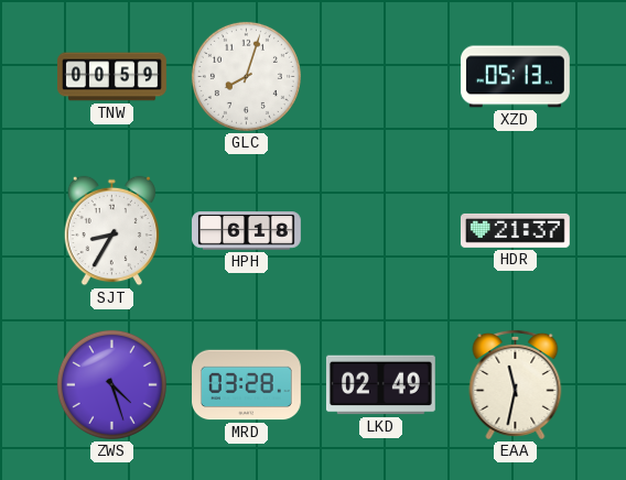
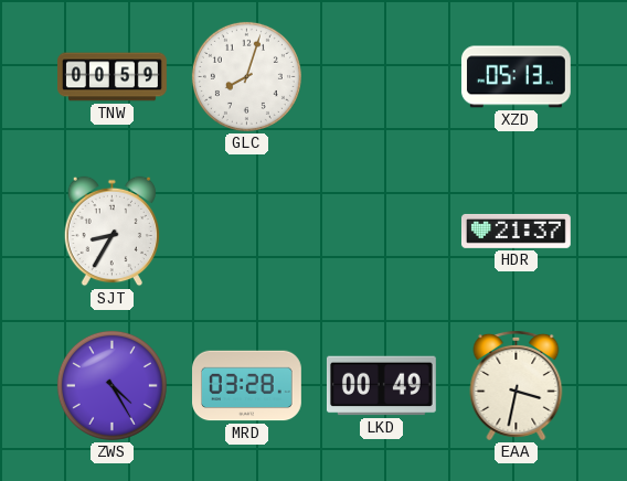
HPH: 6:18 -> none
ZWS: 4:27 -> 4:25
LKD: 02:49 -> 00:49
EAA: 11:32 -> 3:32
